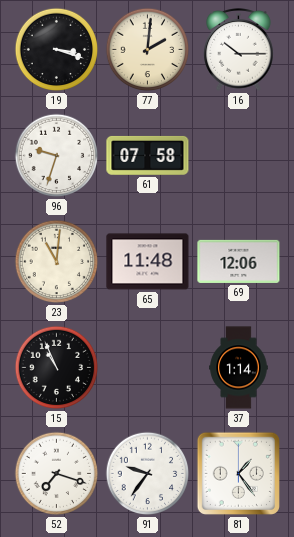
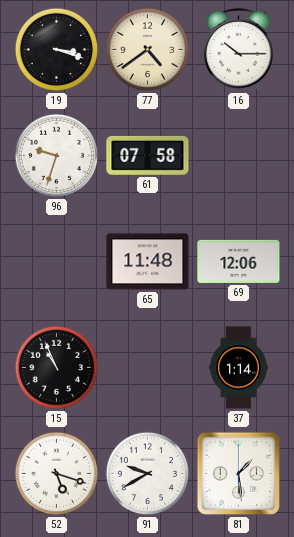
77: 2:01 -> 4:39
23: 11:01 -> none
52: 7:18 -> 5:18
91: 9:36 -> 9:40
81: 1:24 -> 1:29
